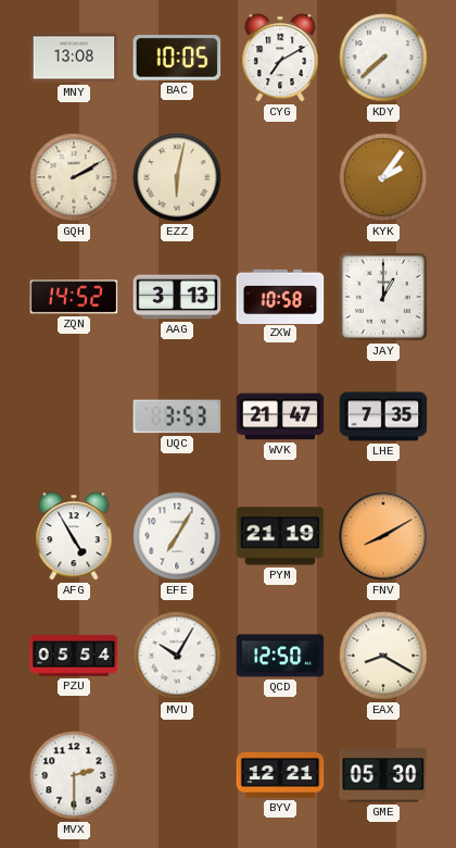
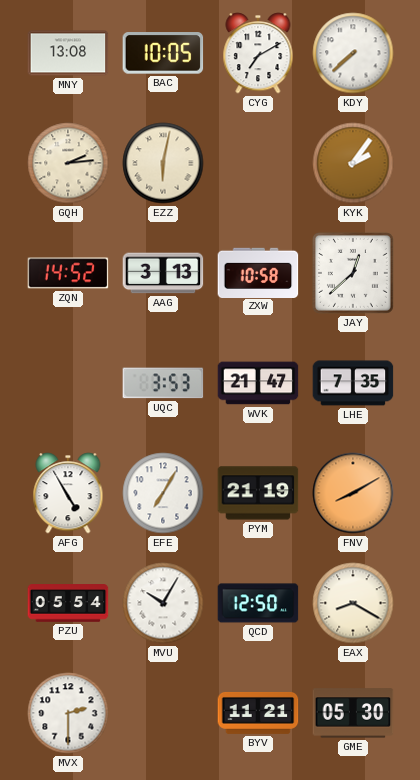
GQH: 2:10 -> 2:14
JAY: 1:00 -> 12:38
BYV: 12:21 -> 11:21
